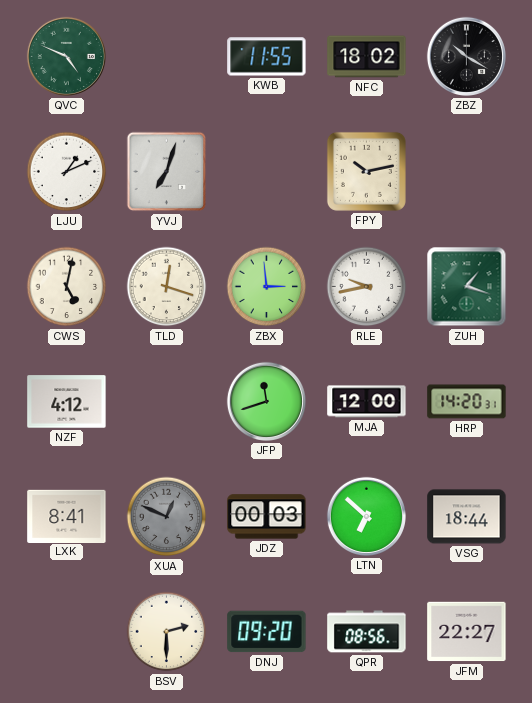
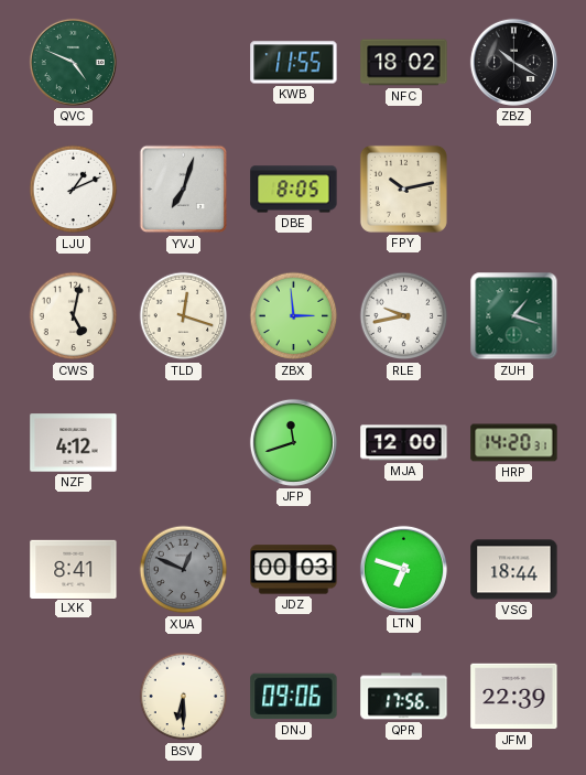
DBE: none -> 8:05
LTN: 6:52 -> 6:48
BSV: 2:30 -> 6:30
DNJ: 09:20 -> 09:06
QPR: 08:56 -> 17:56
JFM: 22:27 -> 22:39
